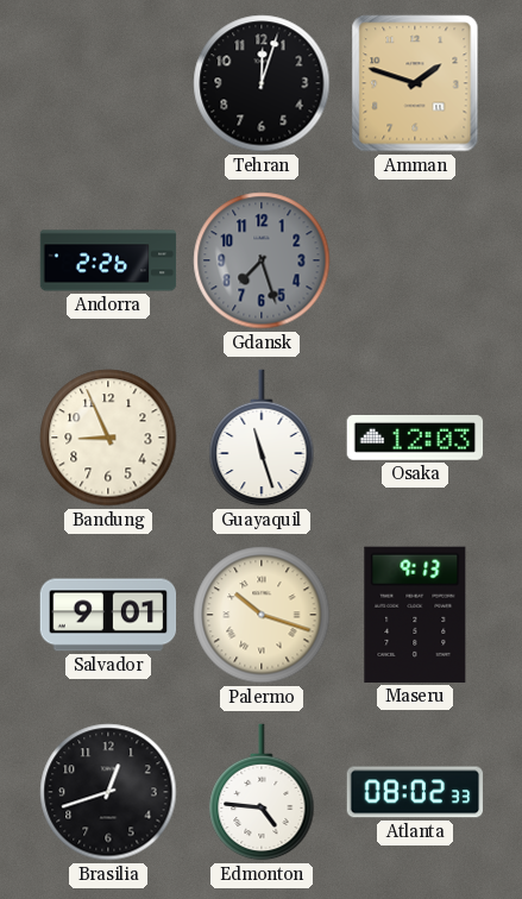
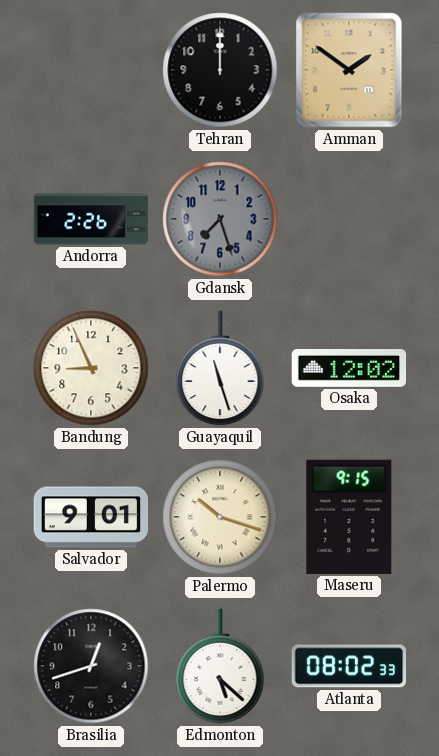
Tehran: 12:03 -> 12:00
Amman: 1:48 -> 1:51
Osaka: 12:03 -> 12:02
Maseru: 9:13 -> 9:15
Edmonton: 4:46 -> 5:22
